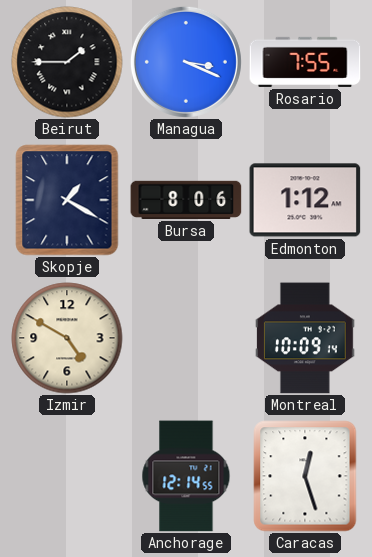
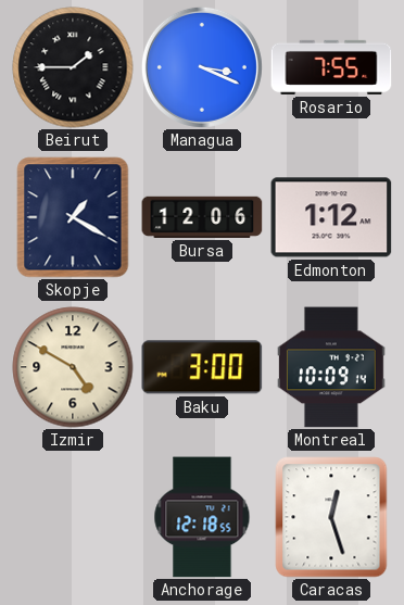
Bursa: 8:06 -> 12:06
Baku: none -> 3:00
Anchorage: 12:14 -> 12:18
